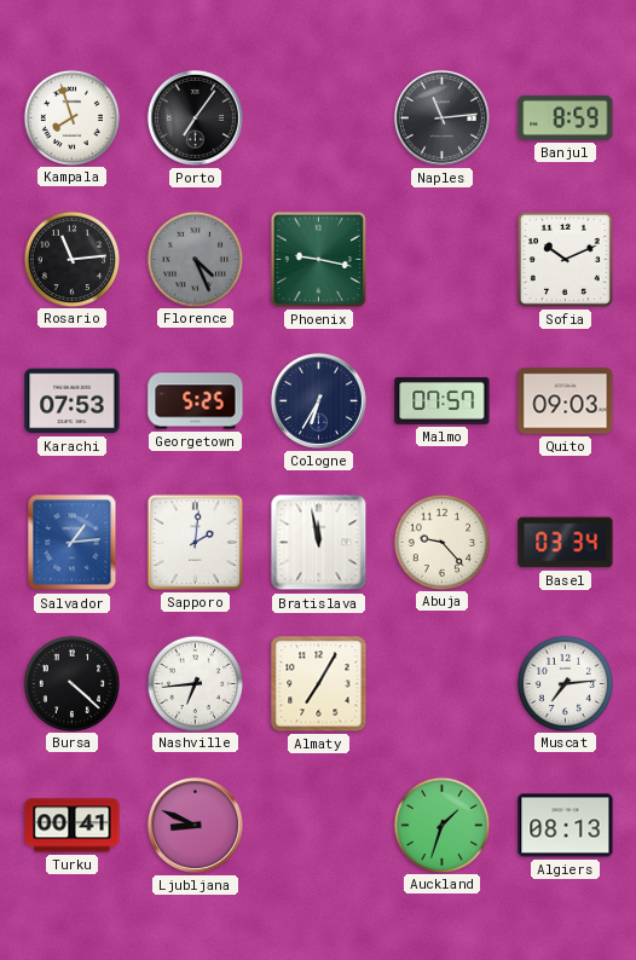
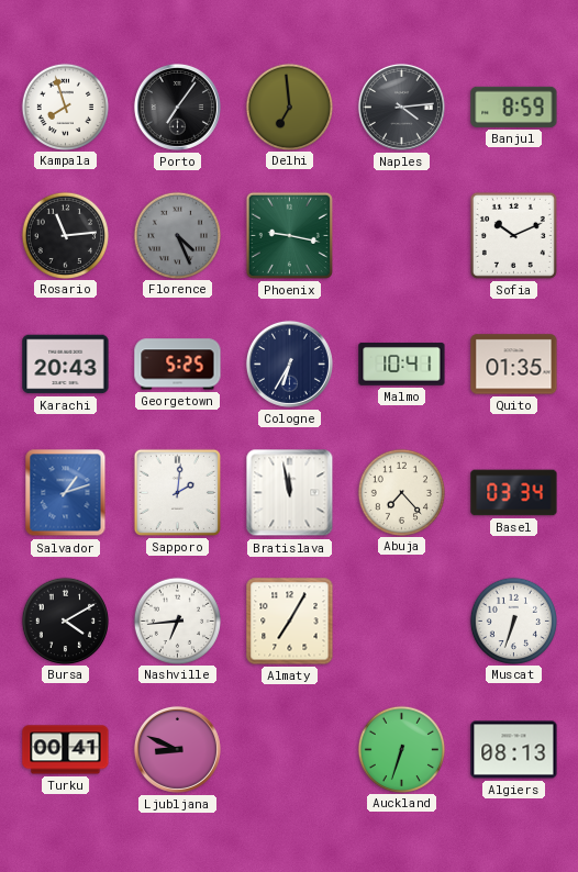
Delhi: none -> 6:59
Naples: 11:14 -> 4:14
Karachi: 07:53 -> 20:43
Malmo: 07:57 -> 10:41
Quito: 09:03 -> 01:35
Salvador: 1:14 -> 1:12
Abuja: 9:23 -> 7:23
Bursa: 4:22 -> 4:10
Muscat: 7:14 -> 6:33
Auckland: 1:33 -> 6:33
